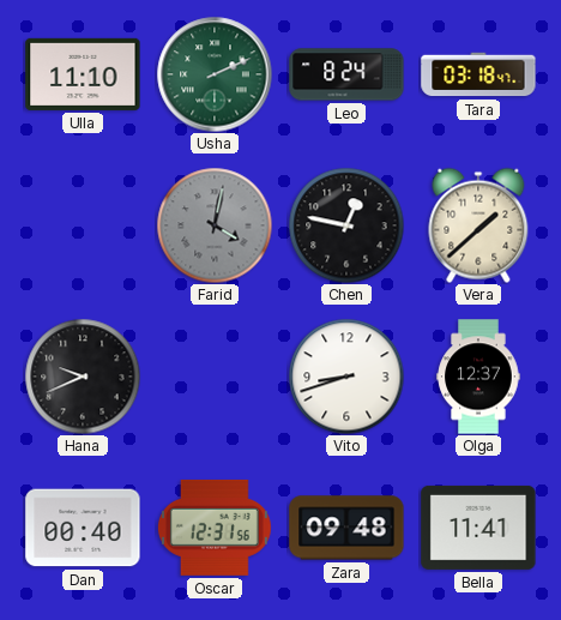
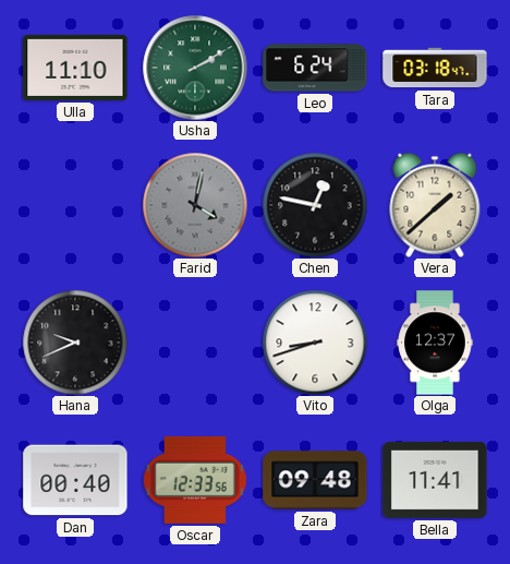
Usha: 2:11 -> 2:10
Leo: 8:24 -> 6:24
Oscar: 12:31 -> 12:33
